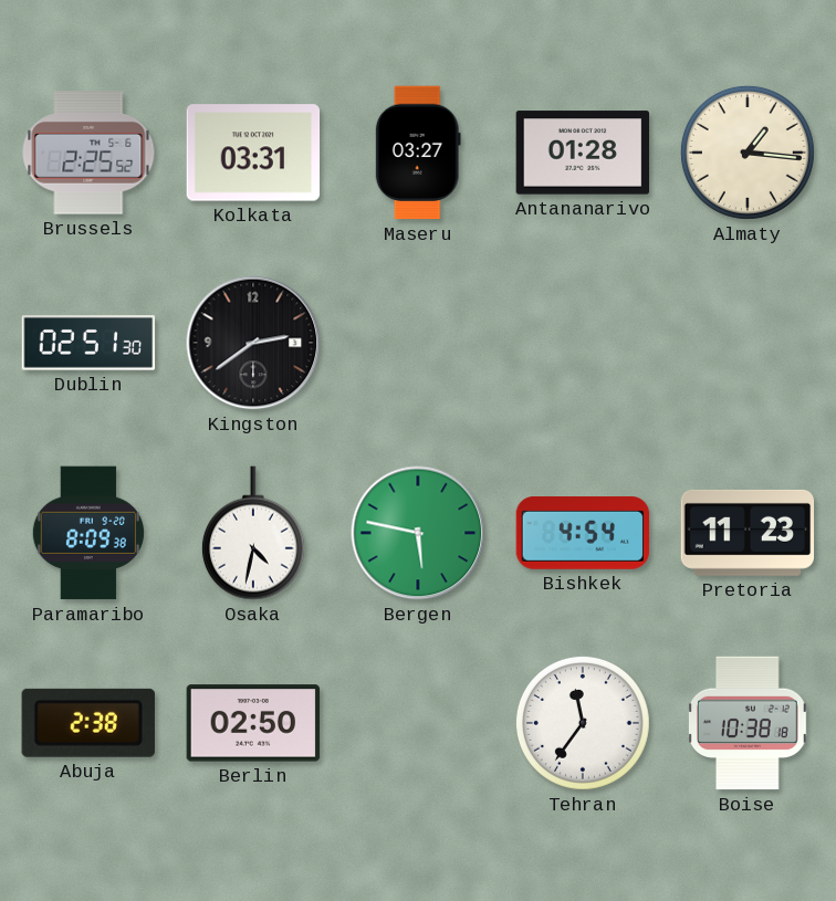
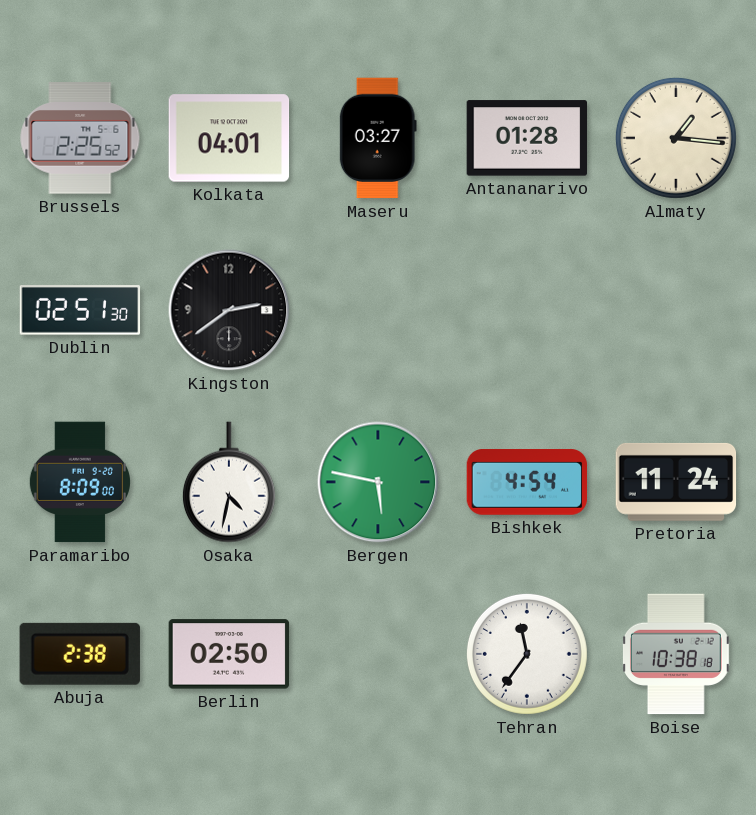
Kolkata: 03:31 -> 04:01
Paramaribo: 8:09:38 -> 8:09:00
Pretoria: 11:23 -> 11:24
